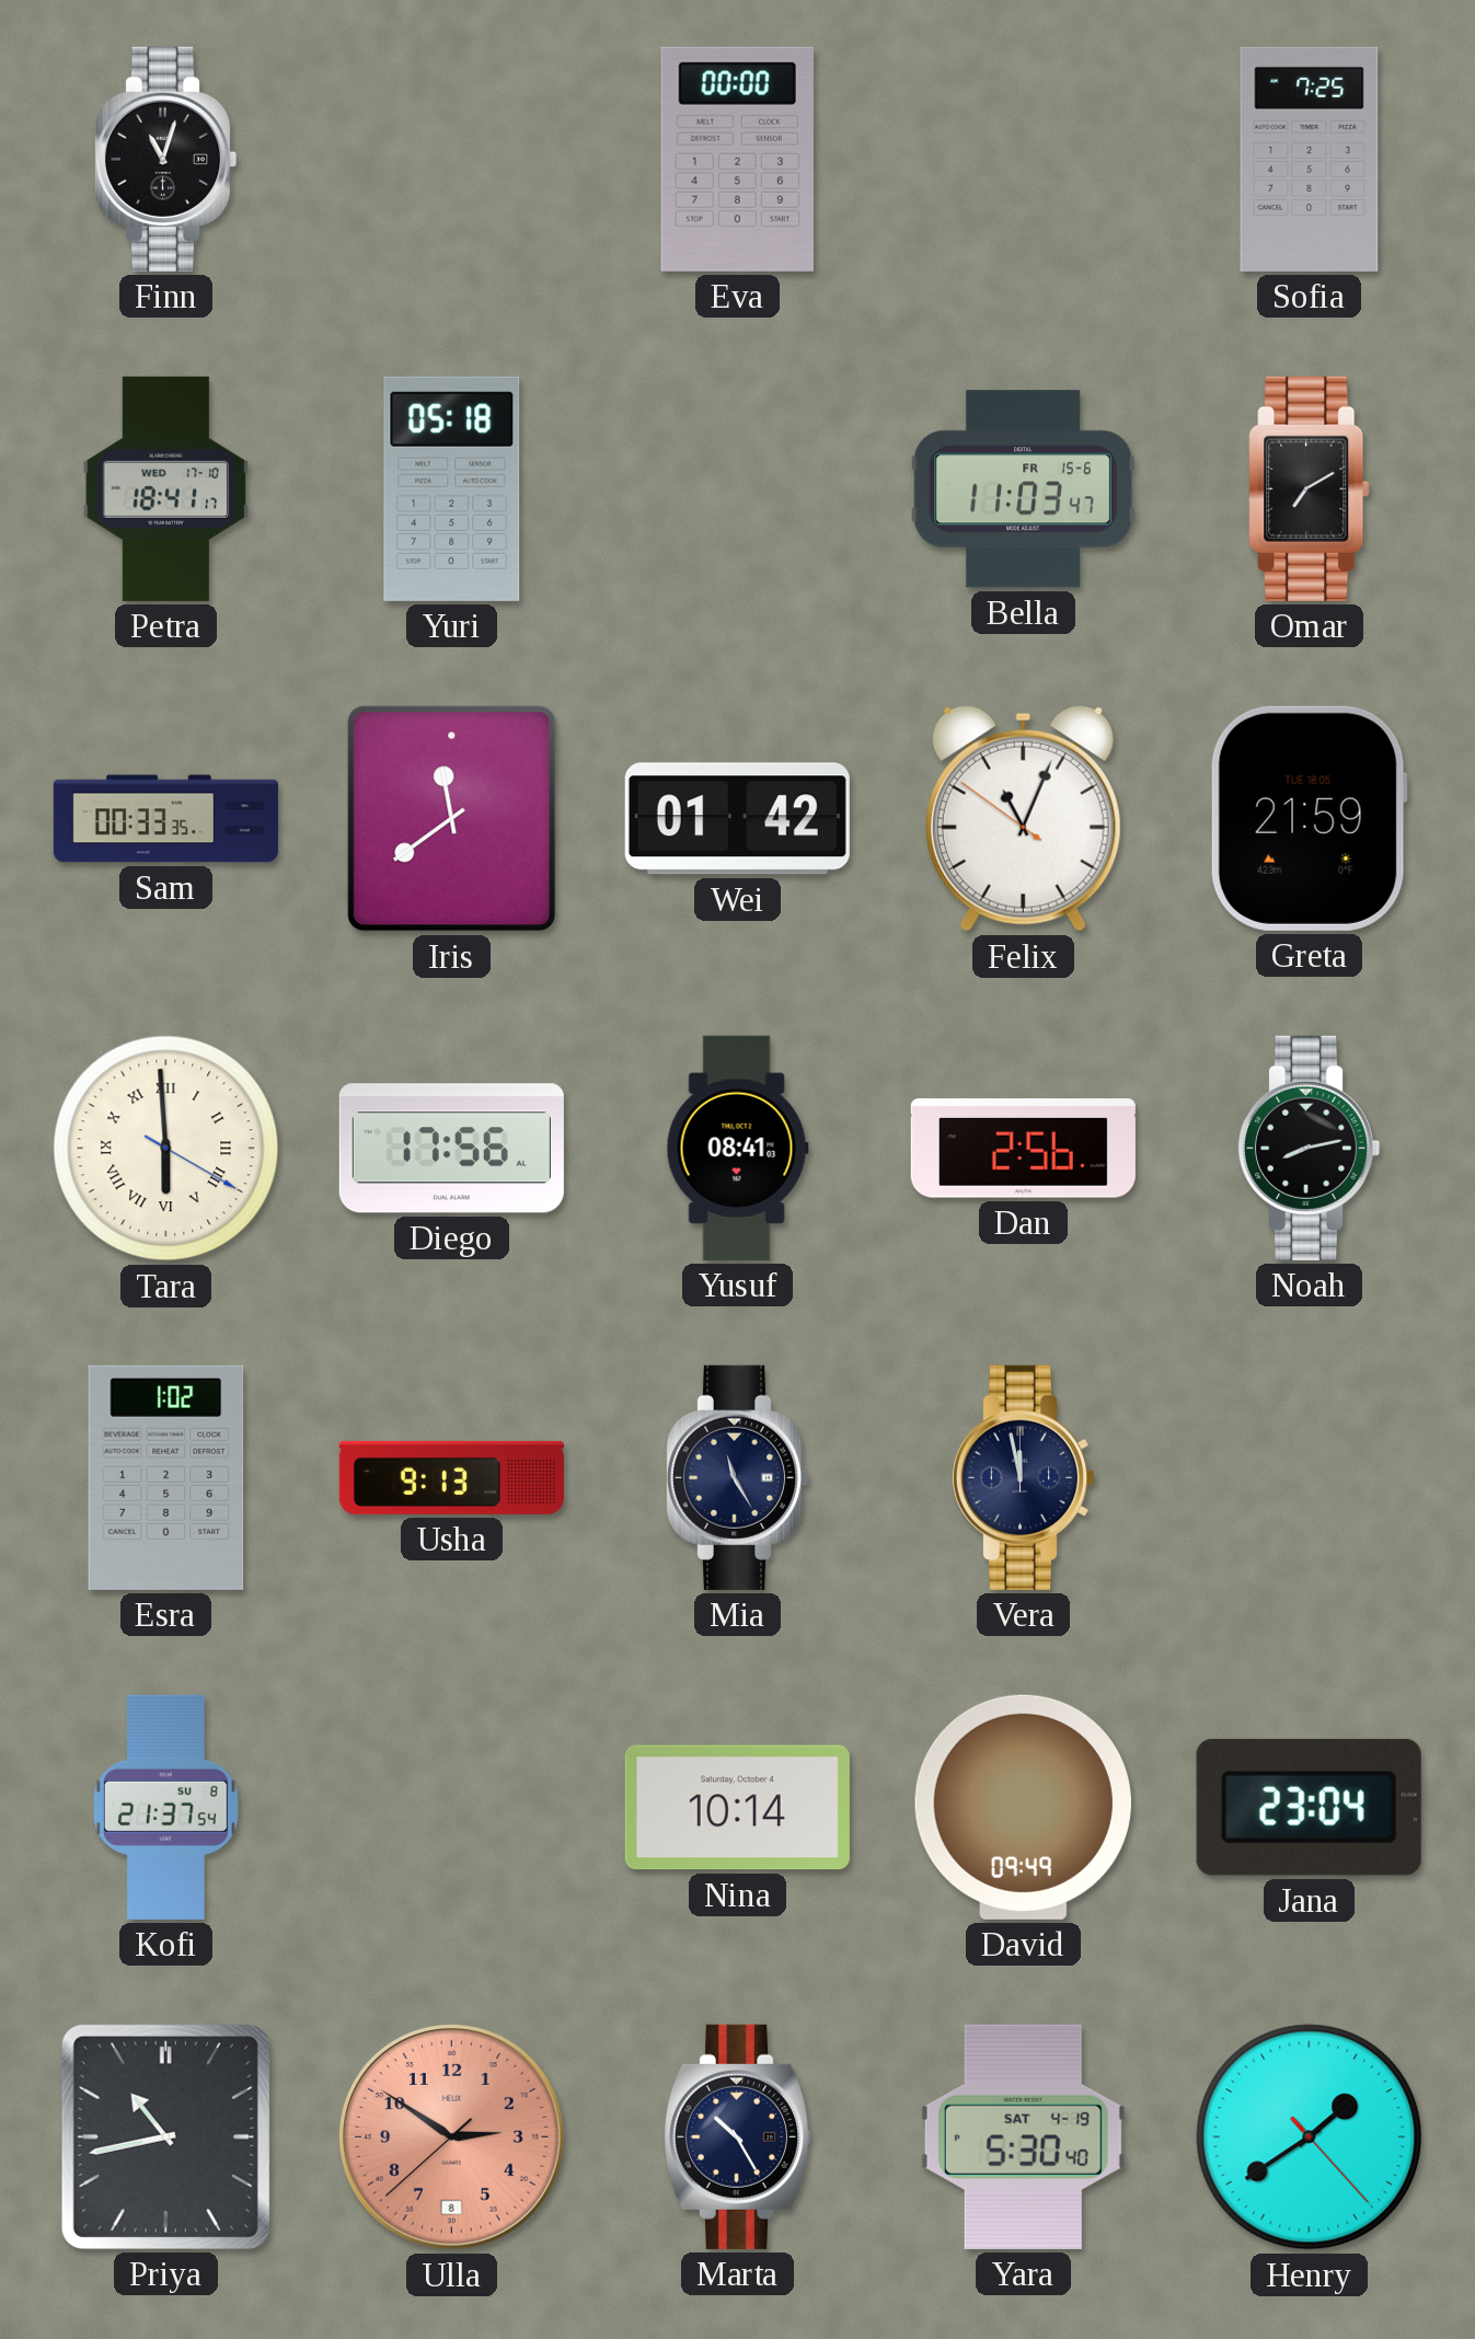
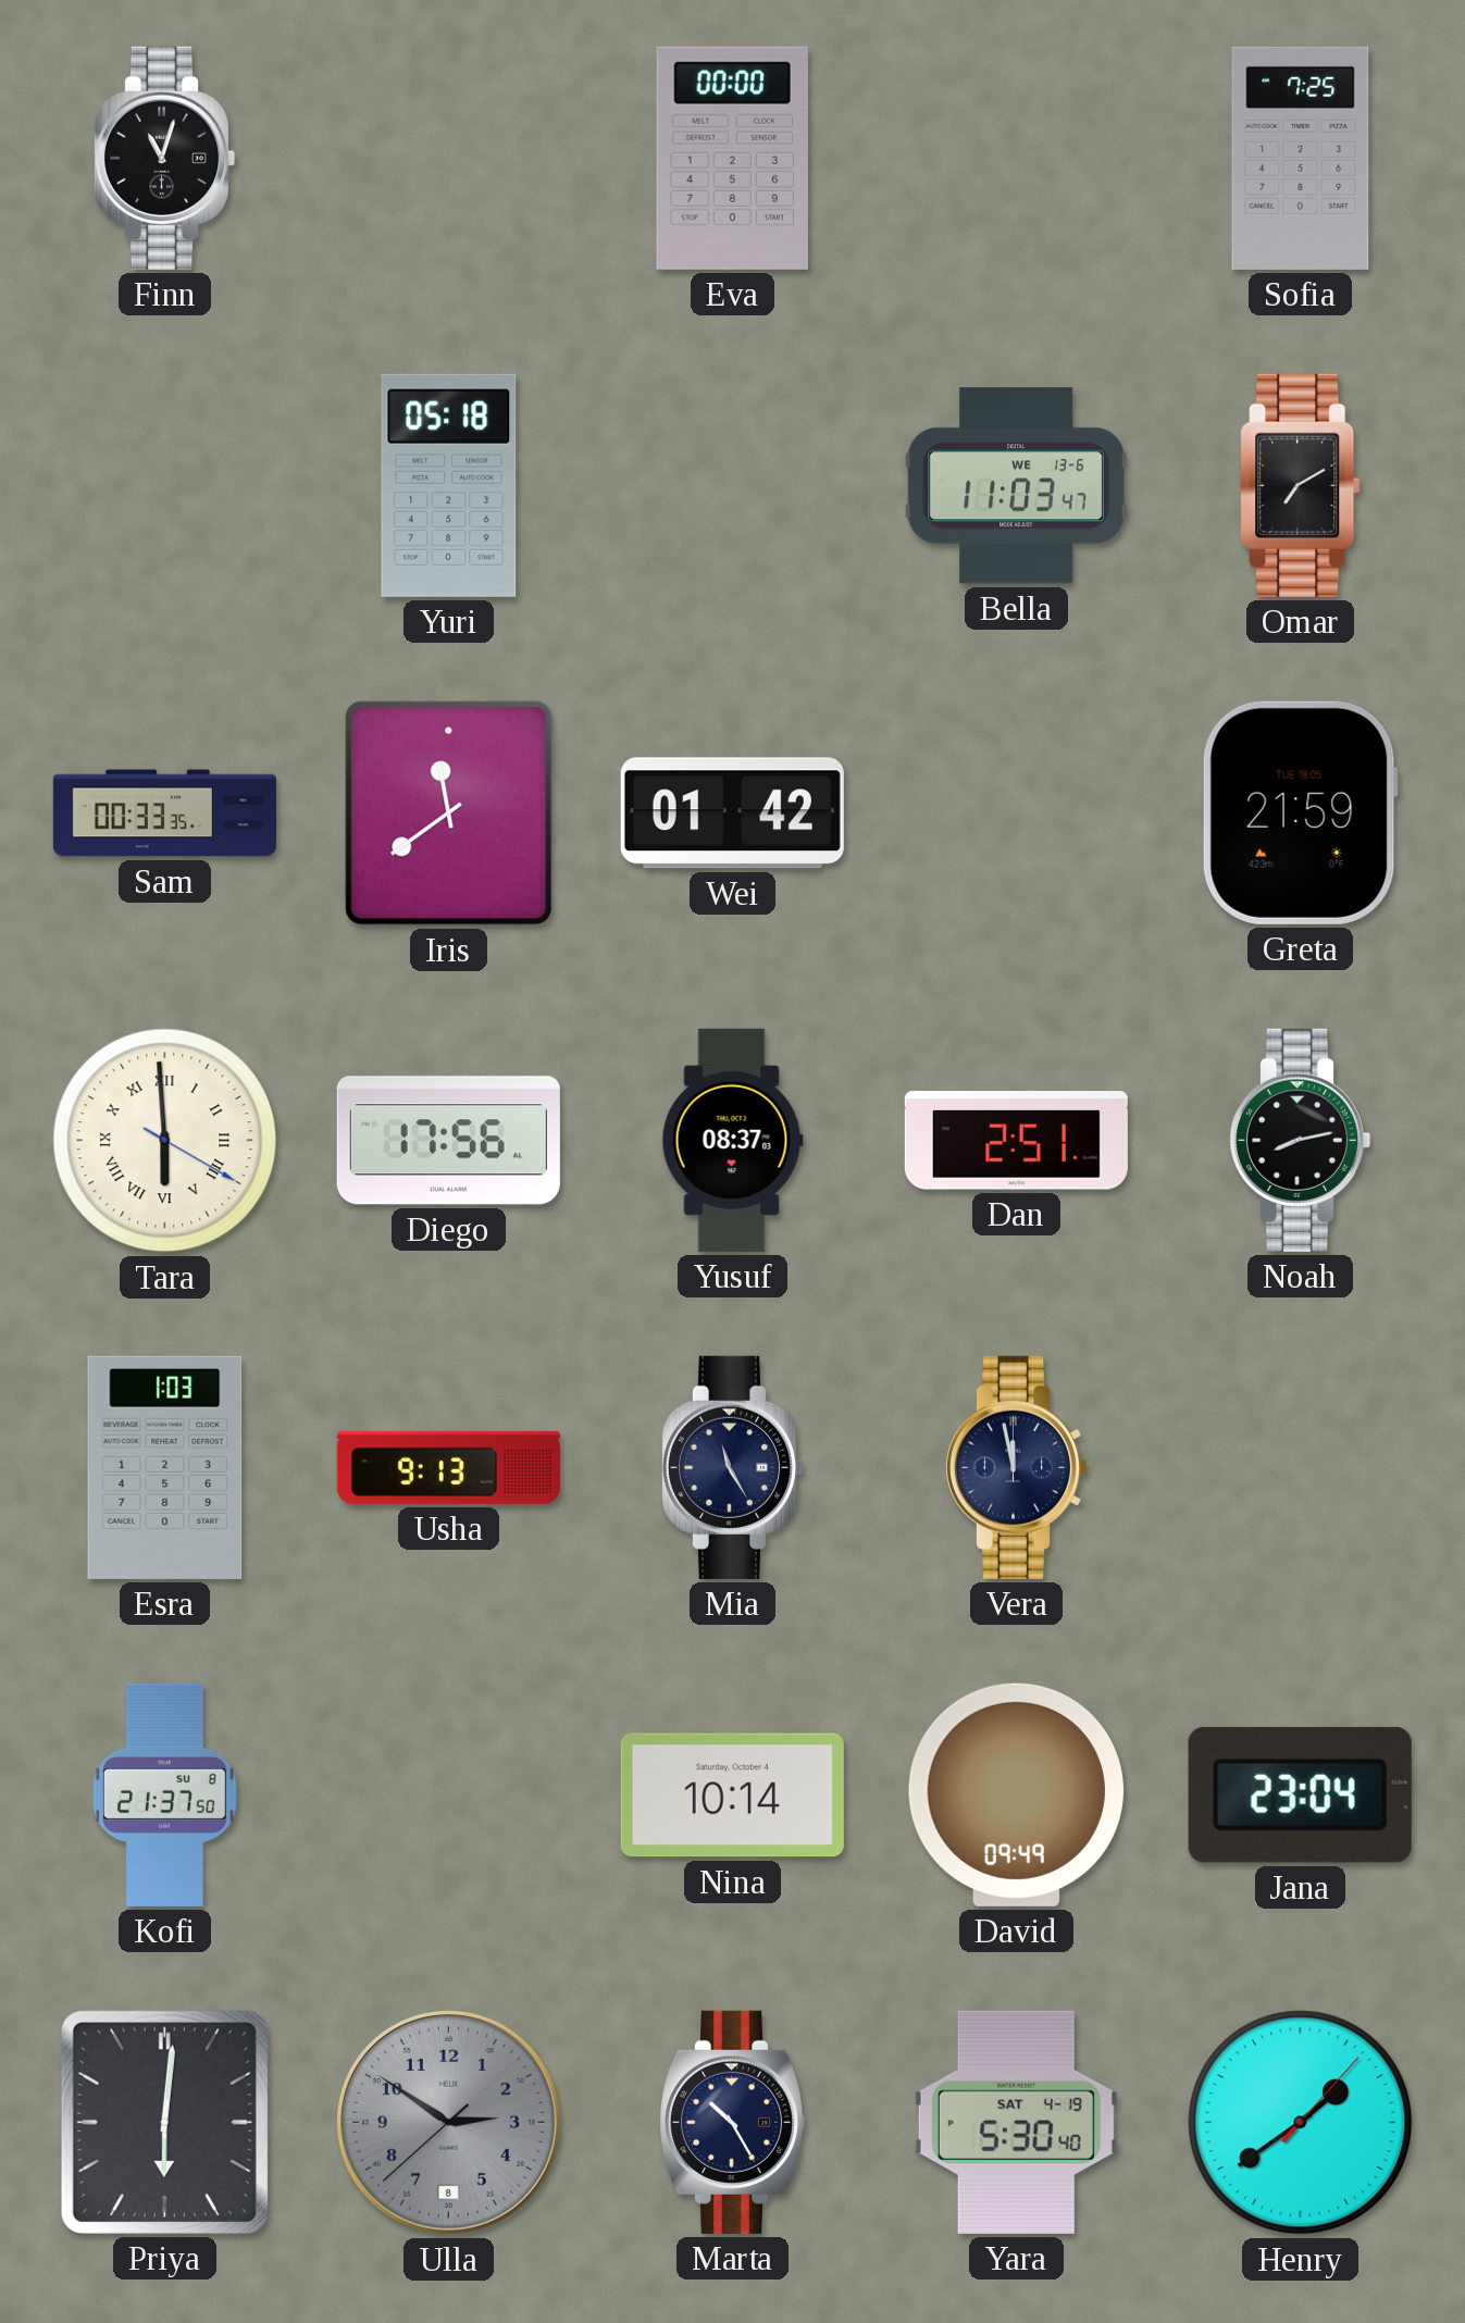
Petra: 18:41 -> none
Bella date: FR 15-6 -> WE 13-6
Felix: 11:03 -> none
Yusuf: 08:41 -> 08:37
Dan: 2:56 -> 2:51
Esra: 1:02 -> 1:03
Kofi: 21:37:54 -> 21:37:50
Priya: 10:43 -> 6:01
Ulla dial: salmon -> grey
Henry: 1:39:23 -> 1:39:07
